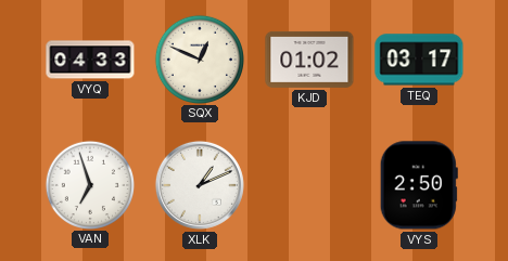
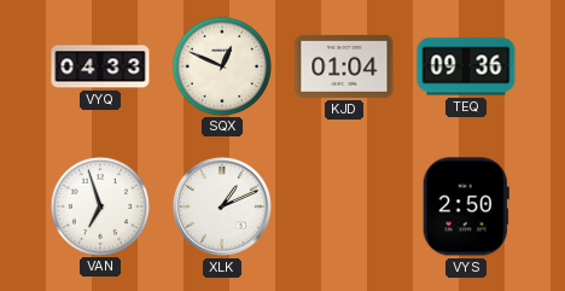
KJD: 01:02 -> 01:04
TEQ: 03:17 -> 09:36
